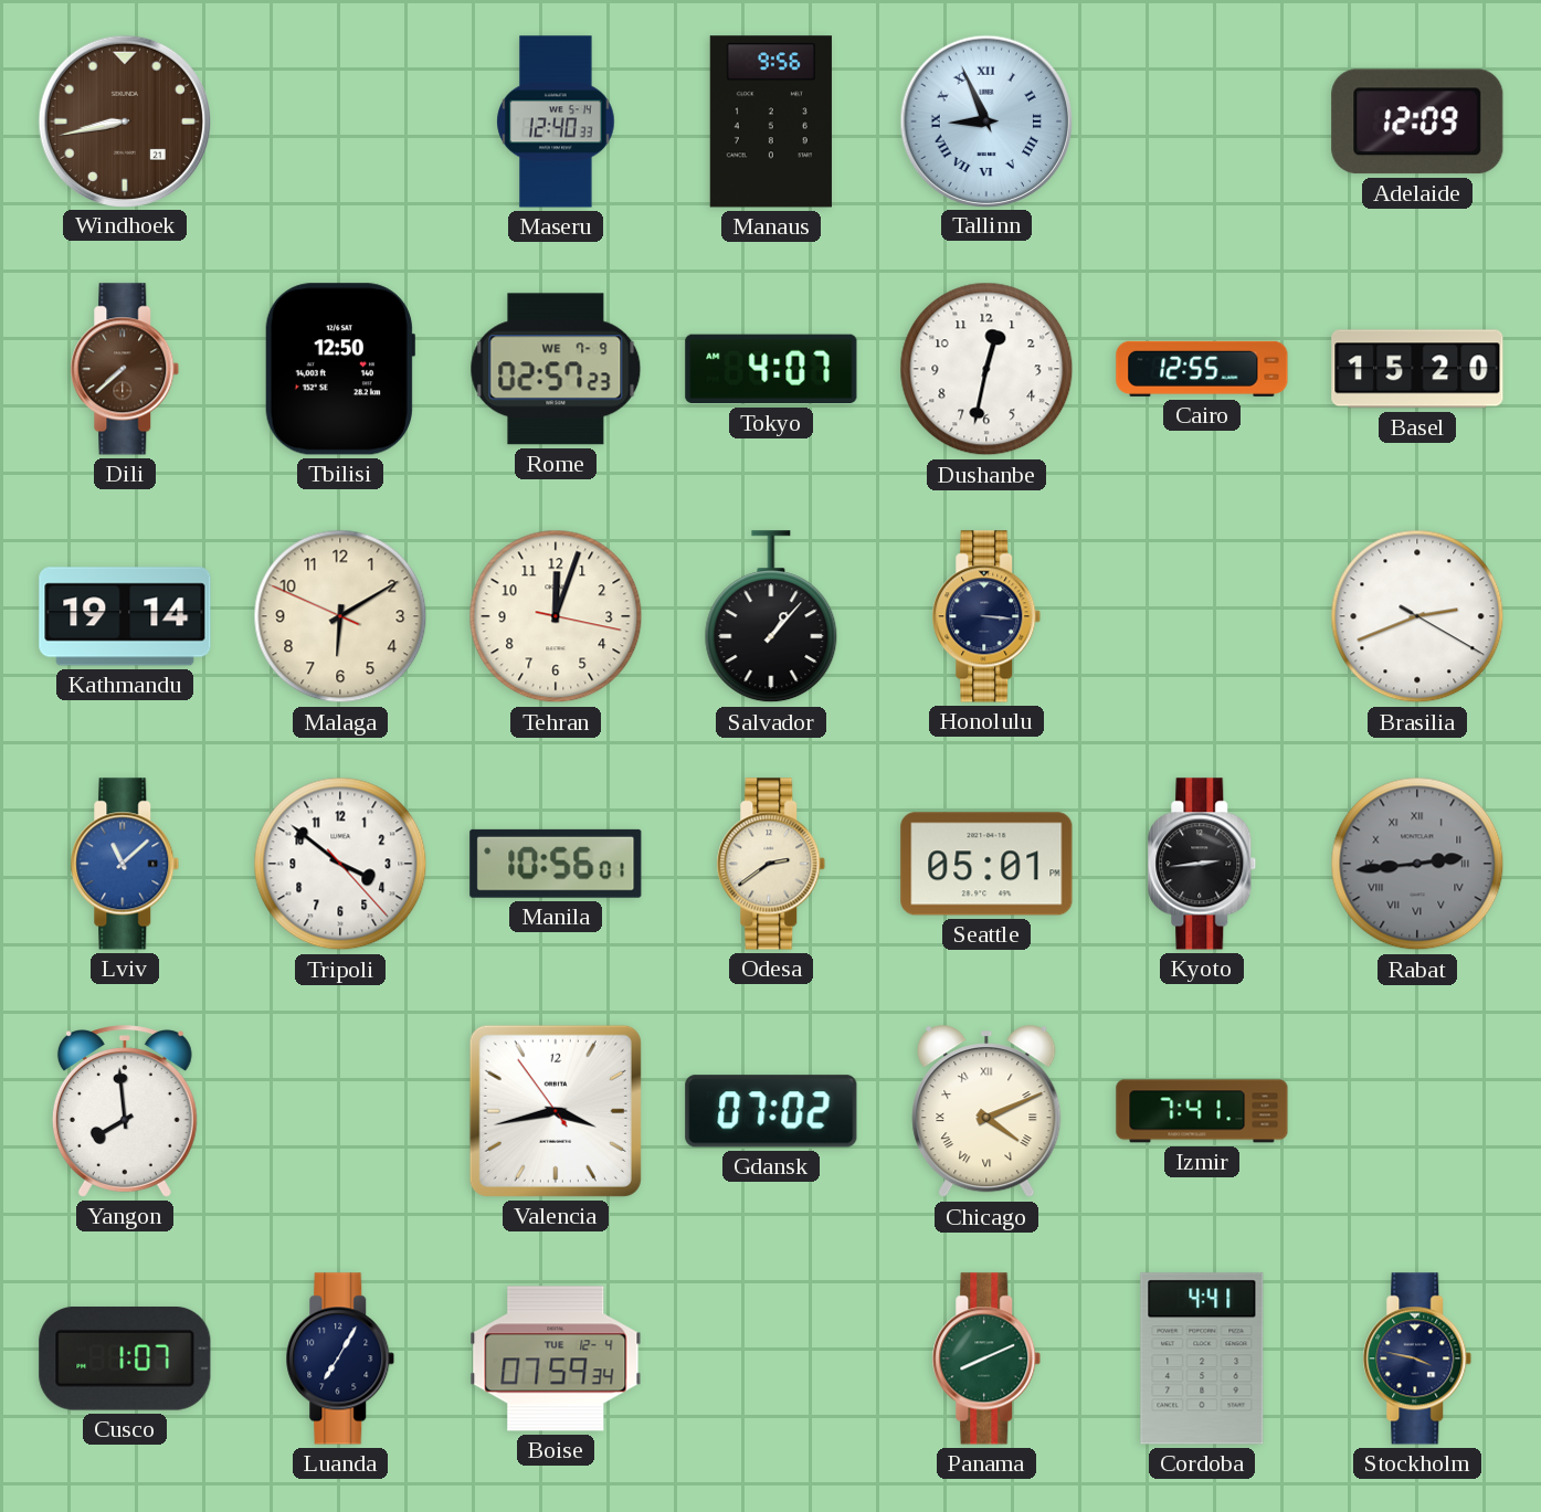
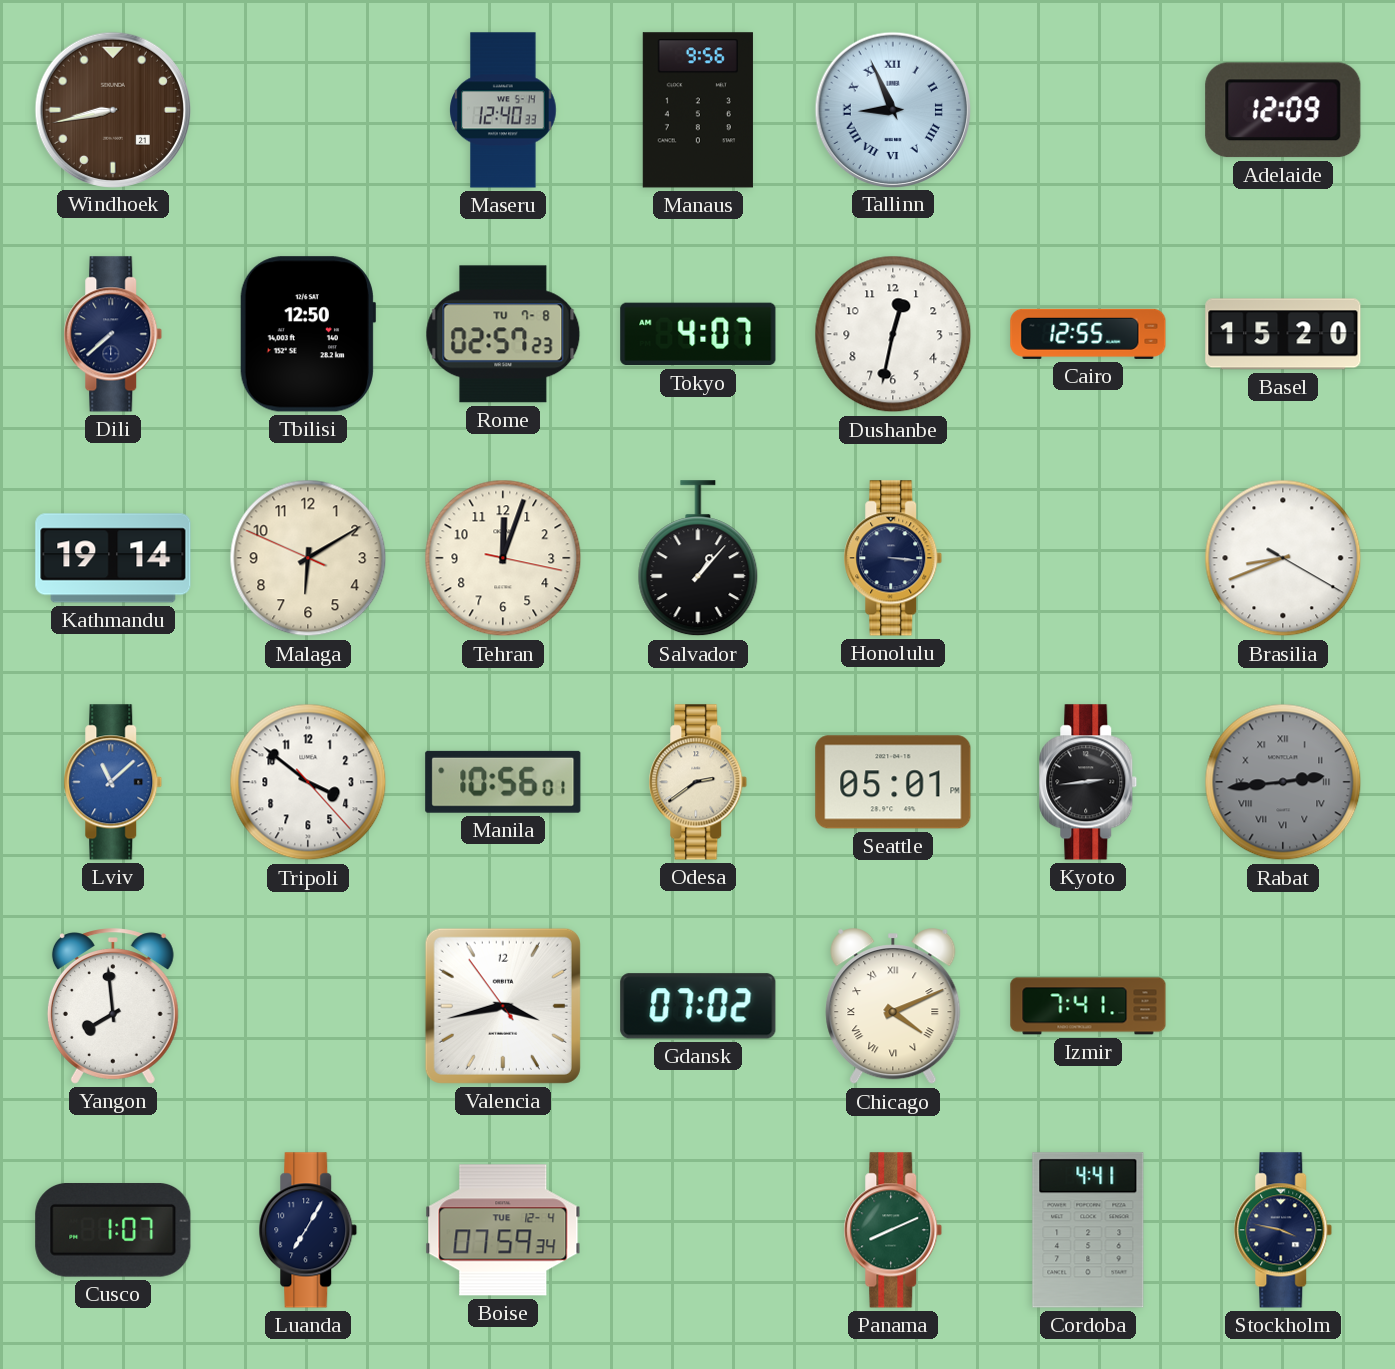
Dili dial: brown -> navy
Rome date: WE 7-9 -> TU 7-8
Brasilia: 2:41 -> 8:41
